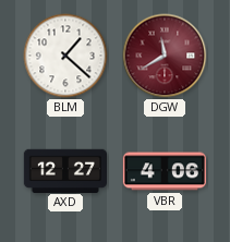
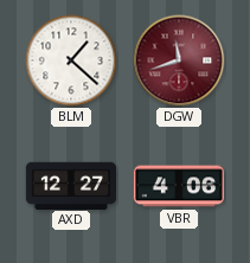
DGW: 11:40 -> 11:42
